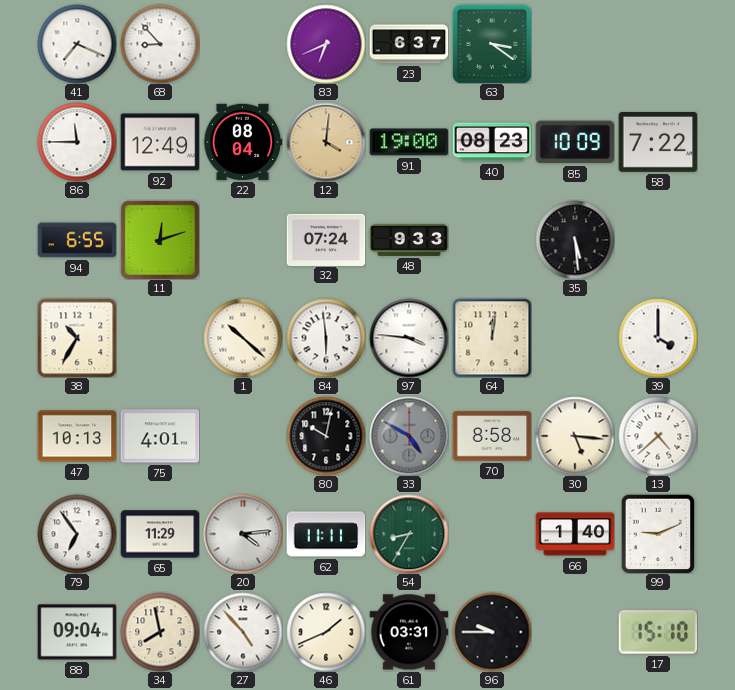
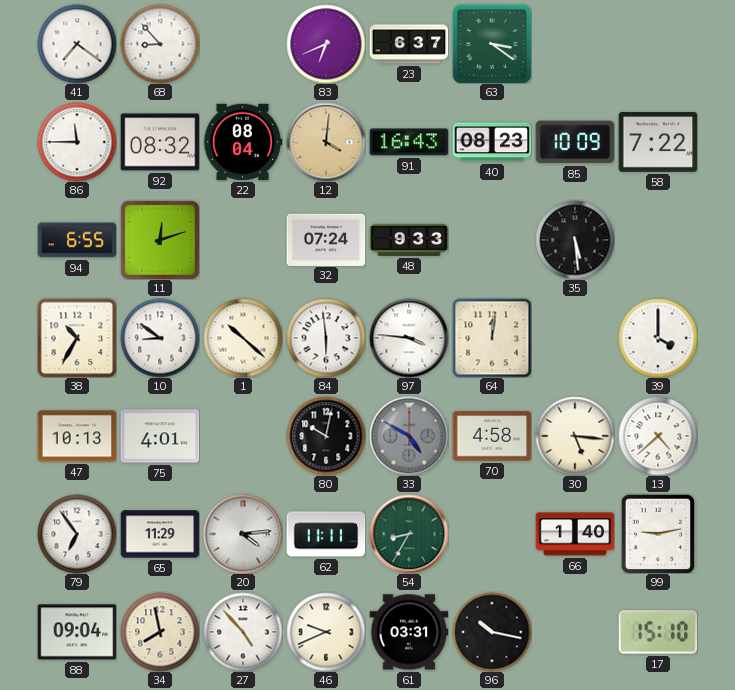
41: 7:19 -> 7:21
92: 12:49 -> 08:32
91: 19:00 -> 16:43
10: none -> 8:51
70: 8:58 -> 4:58
99: 9:11 -> 9:13
46: 1:41 -> 9:41
96: 9:45 -> 10:17
